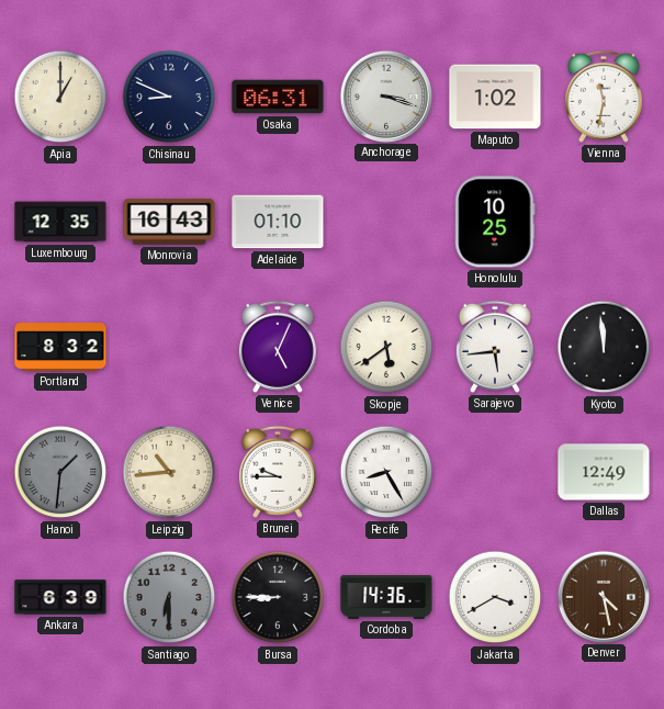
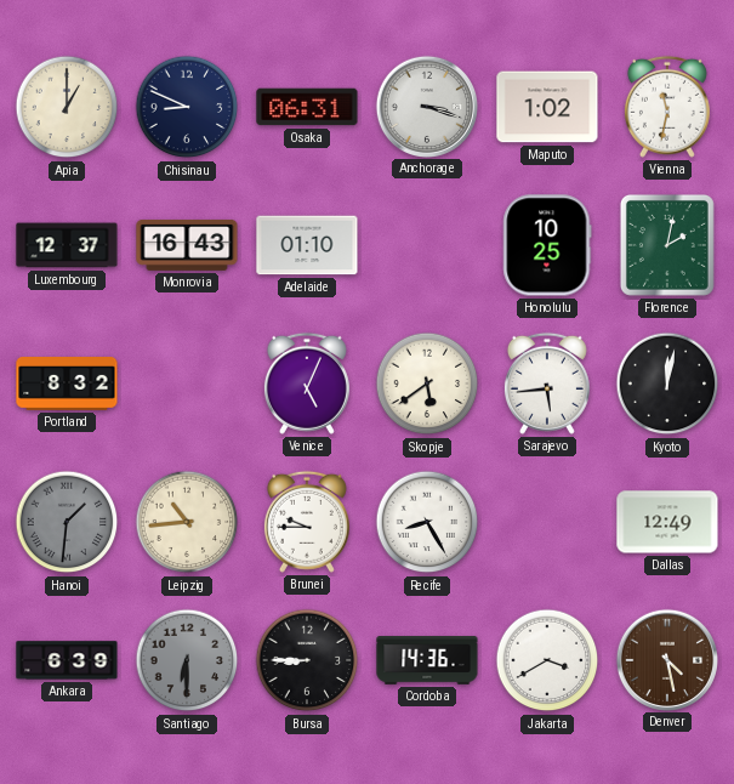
Luxembourg: 12:35 -> 12:37
Florence: none -> 2:02
Kyoto: 11:59 -> 12:02
